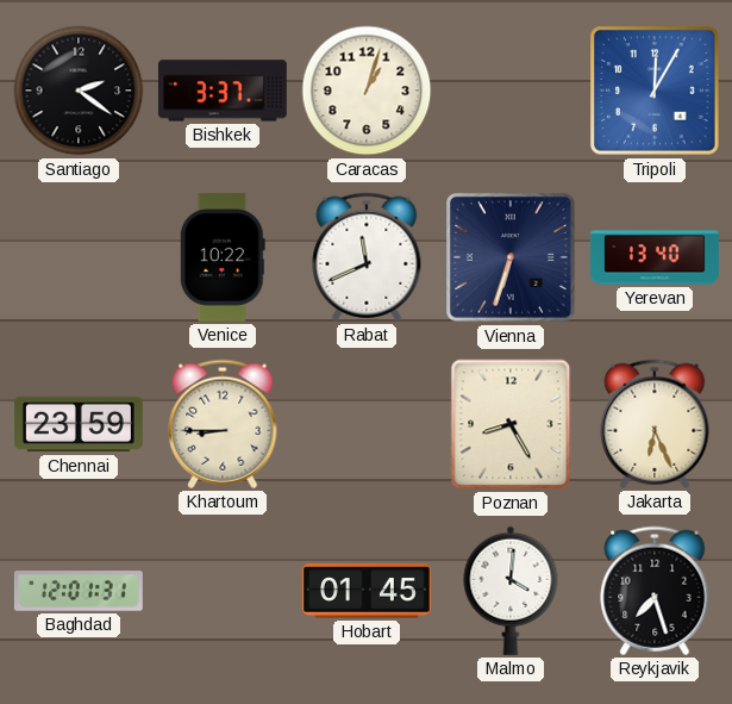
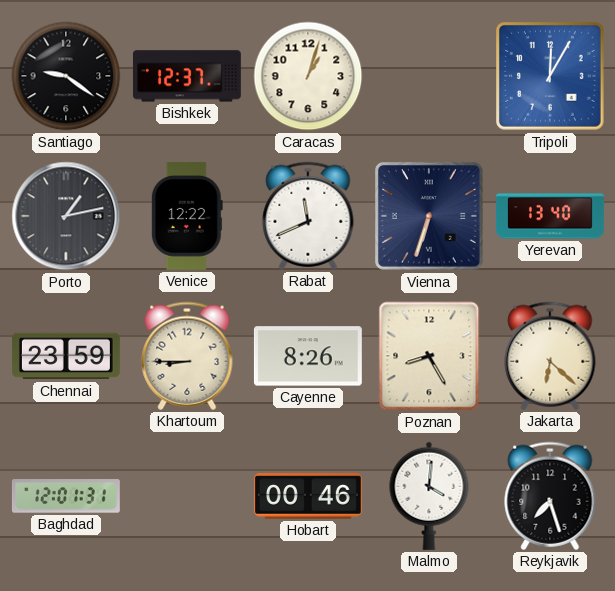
Santiago: 2:21 -> 9:21
Bishkek: 3:37 -> 12:37
Porto: none -> 1:13
Venice: 10:22 -> 12:22
Cayenne: none -> 8:26
Jakarta: 6:26 -> 6:22
Hobart: 01:45 -> 00:46
